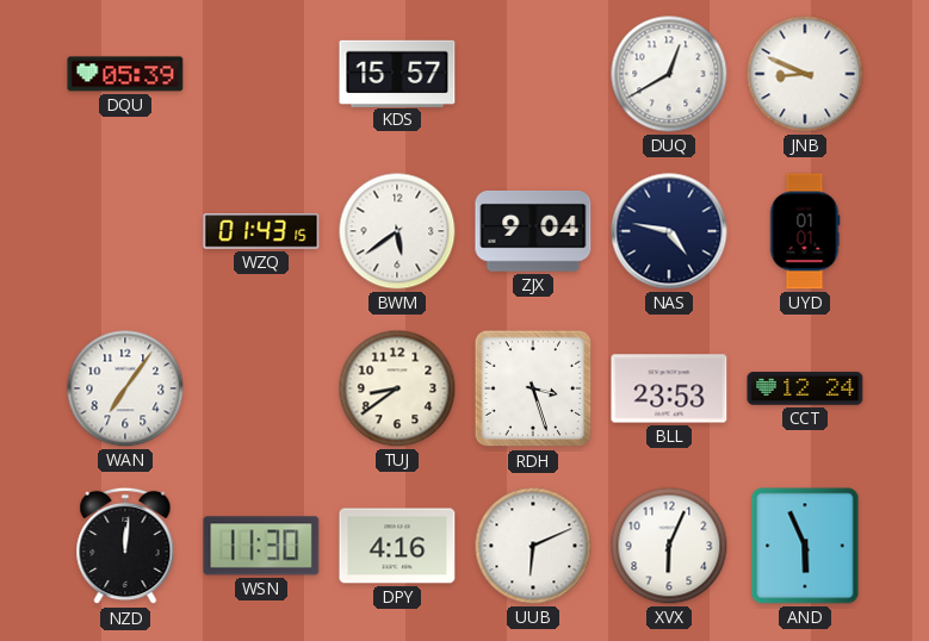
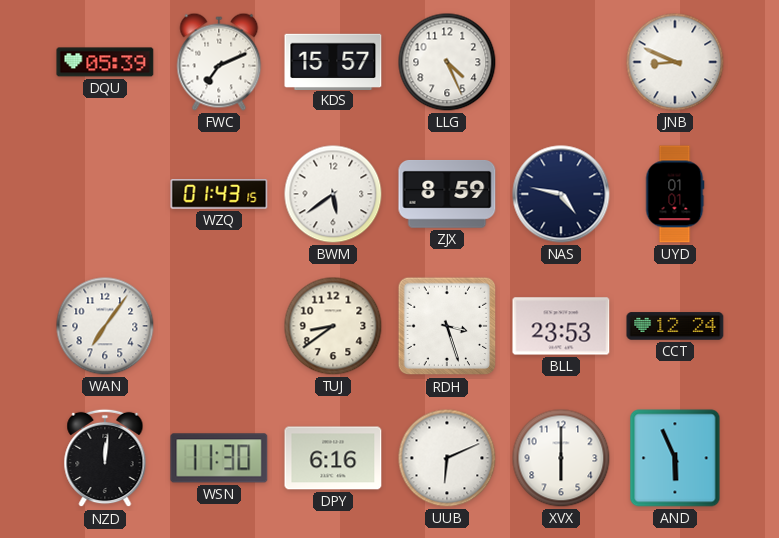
FWC: none -> 7:11
LLG: none -> 4:26
DUQ: 12:40 -> none
ZJX: 9:04 -> 8:59
DPY: 4:16 -> 6:16
XVX: 6:04 -> 6:00
